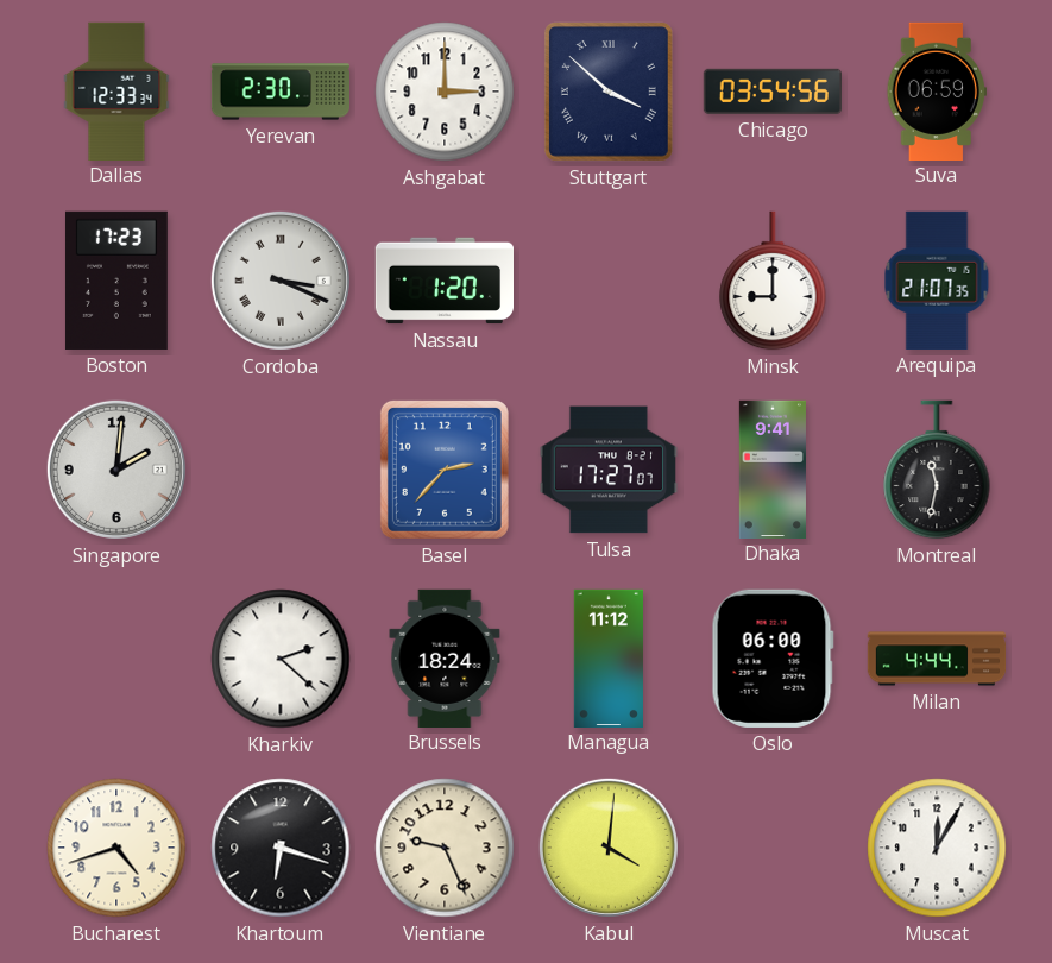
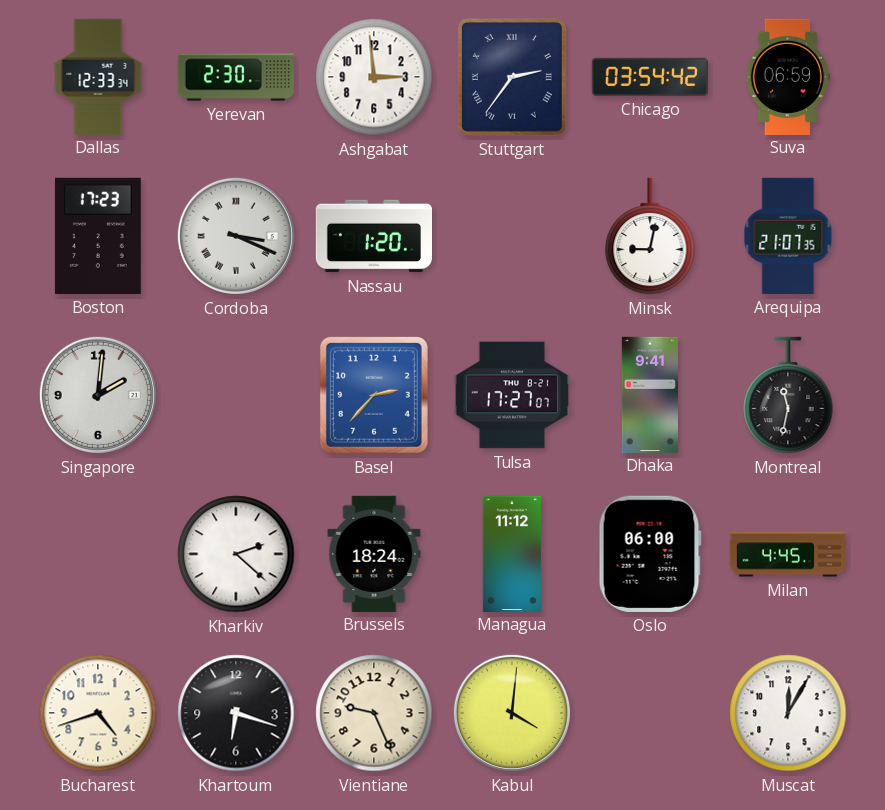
Ashgabat: 3:00 -> 2:59
Stuttgart: 3:52 -> 2:36
Chicago: 03:54:56 -> 03:54:42
Minsk: 9:00 -> 9:02
Milan: 4:44 -> 4:45
